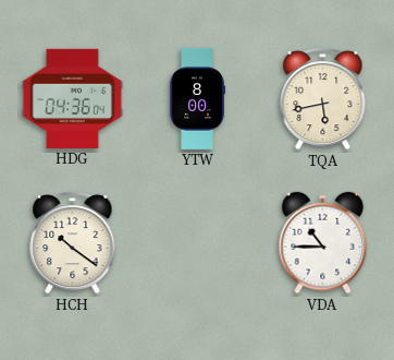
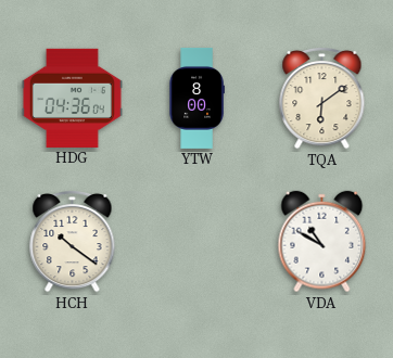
TQA: 5:43 -> 6:09
VDA: 10:45 -> 10:50
